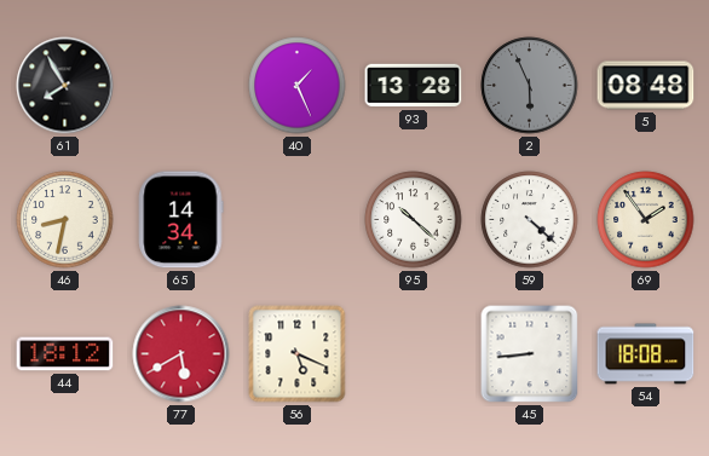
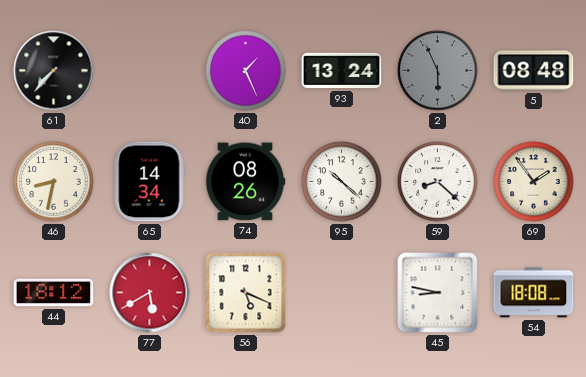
61: 7:55 -> 7:37
93: 13:28 -> 13:24
74: none -> 08:26
59: 4:22 -> 8:22
45: 8:44 -> 8:47
